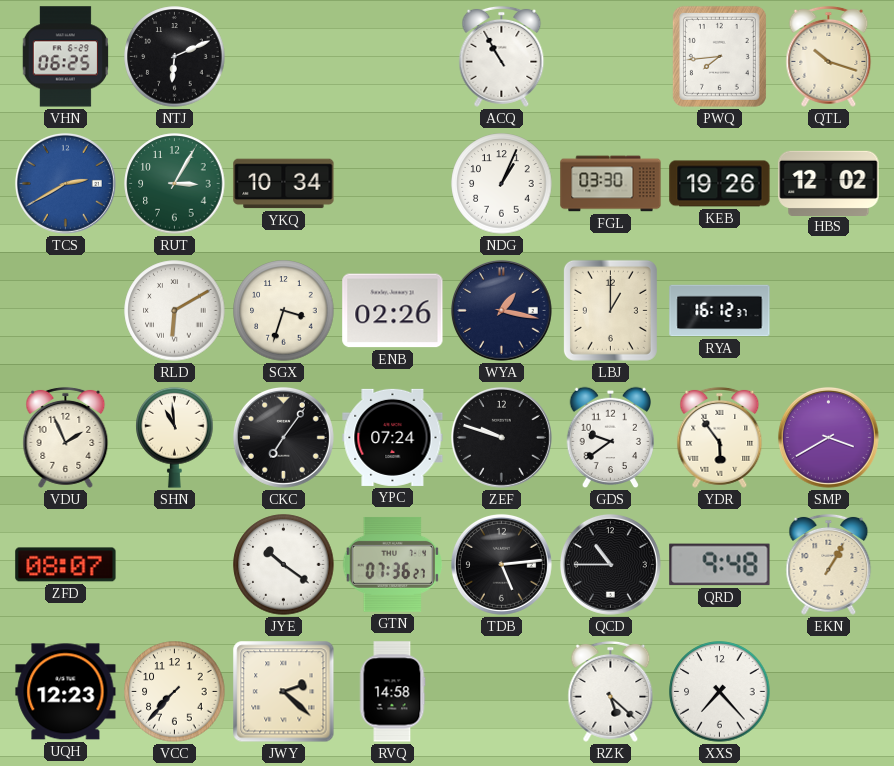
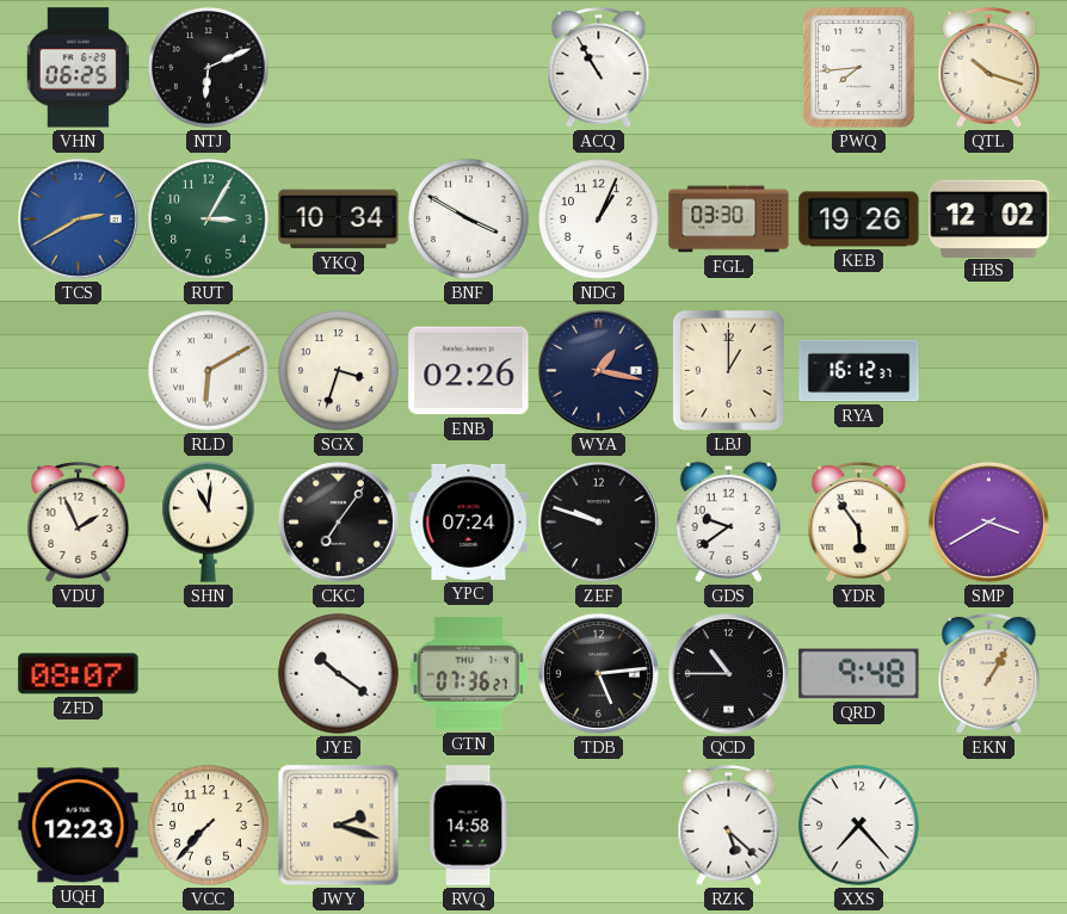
BNF: none -> 3:50
SHN: 10:59 -> 11:01
JWY: 2:22 -> 2:18
